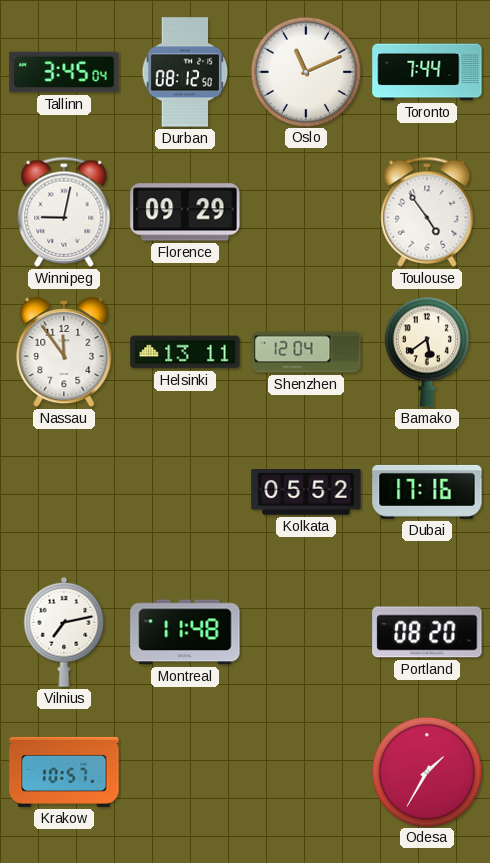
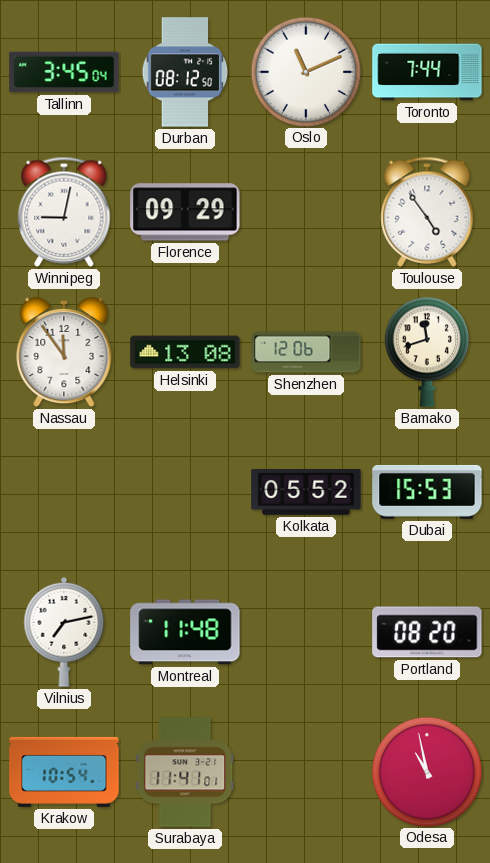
Helsinki: 13:11 -> 13:08
Shenzhen: 12:04 -> 12:06
Bamako: 5:39 -> 11:42
Dubai: 17:16 -> 15:53
Krakow: 10:57 -> 10:54
Surabaya: none -> 11:41
Odesa: 1:35 -> 10:58
